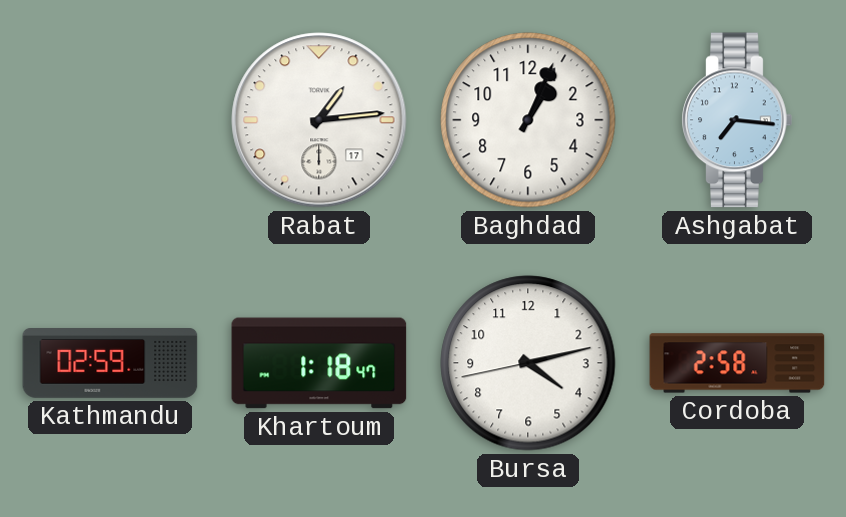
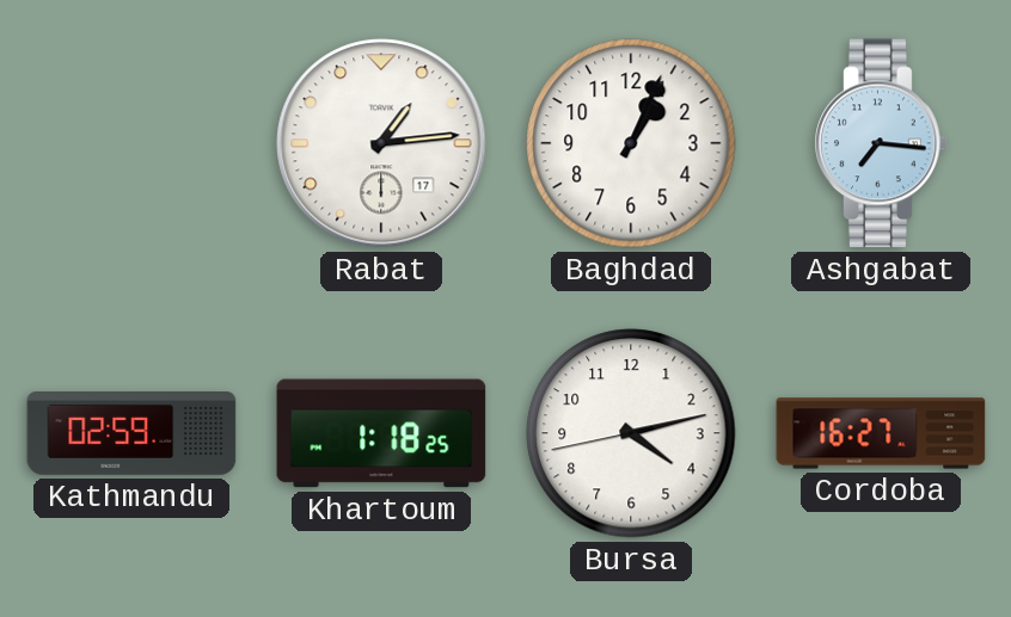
Khartoum: 1:18:47 -> 1:18:25
Cordoba: 2:58 -> 16:27
